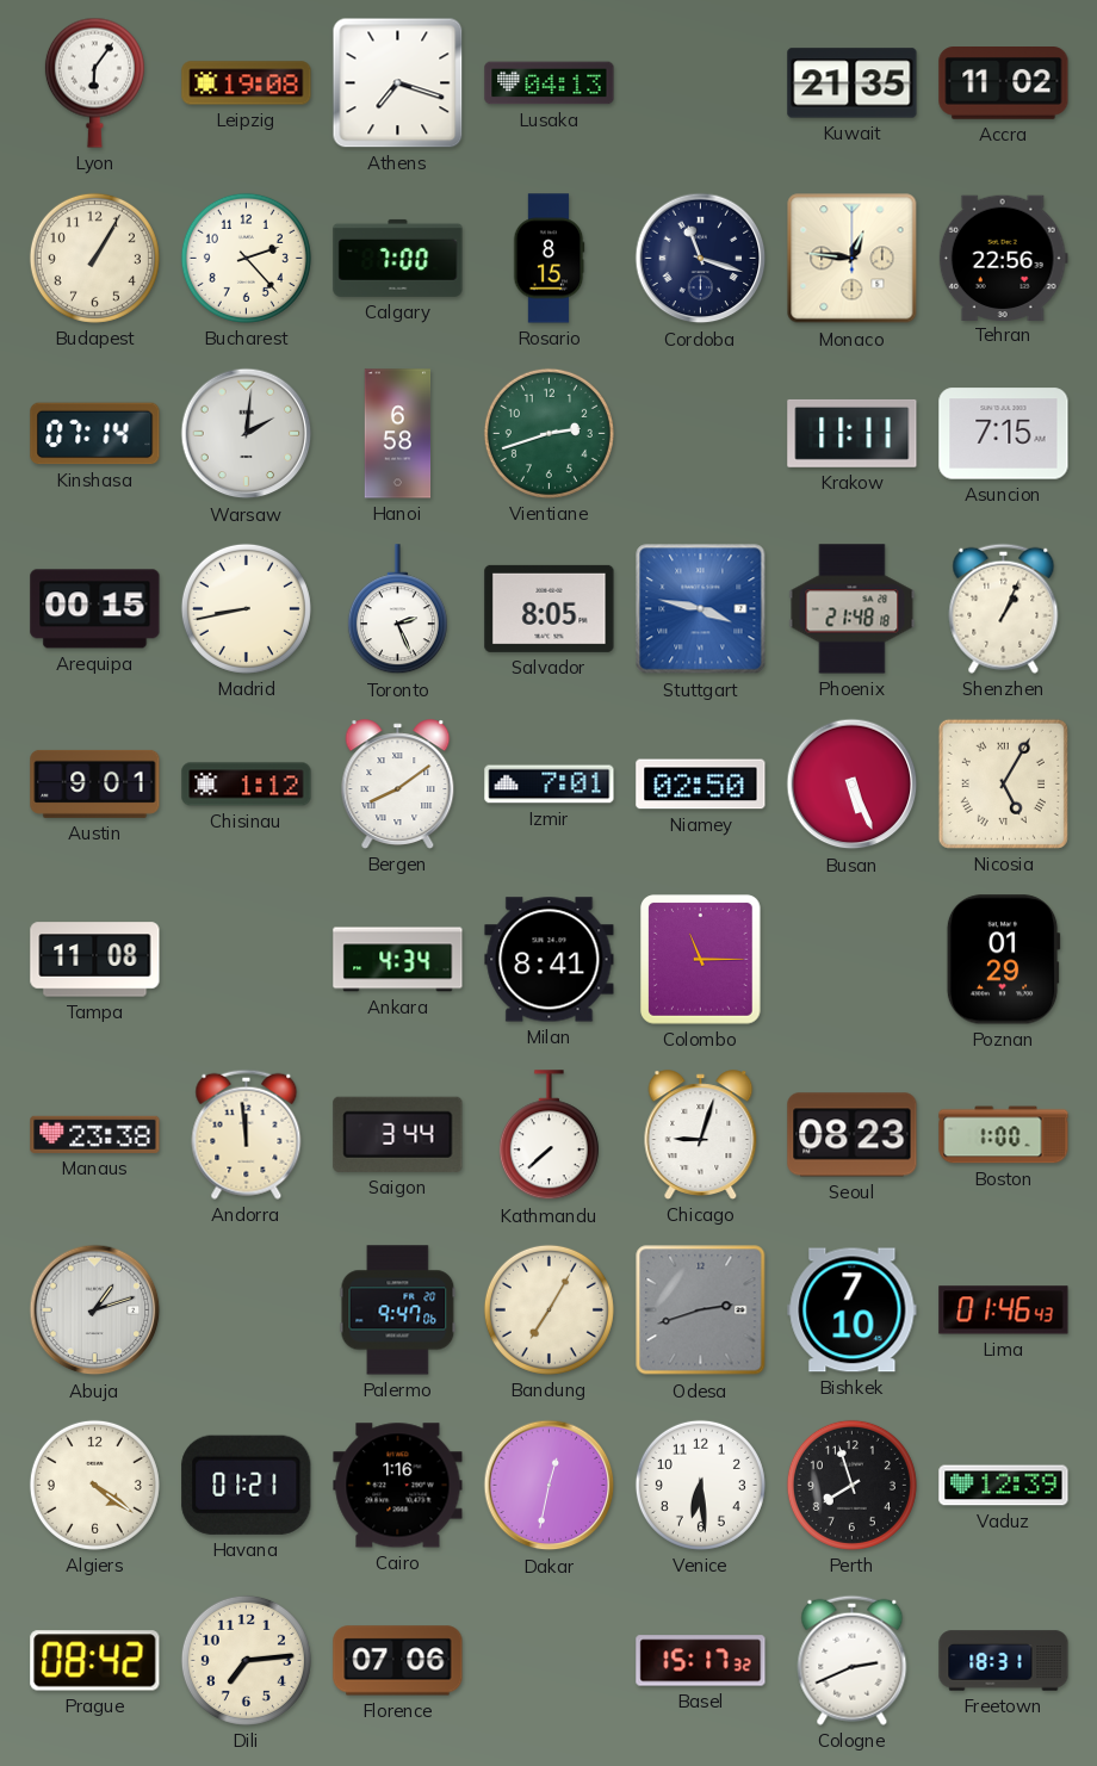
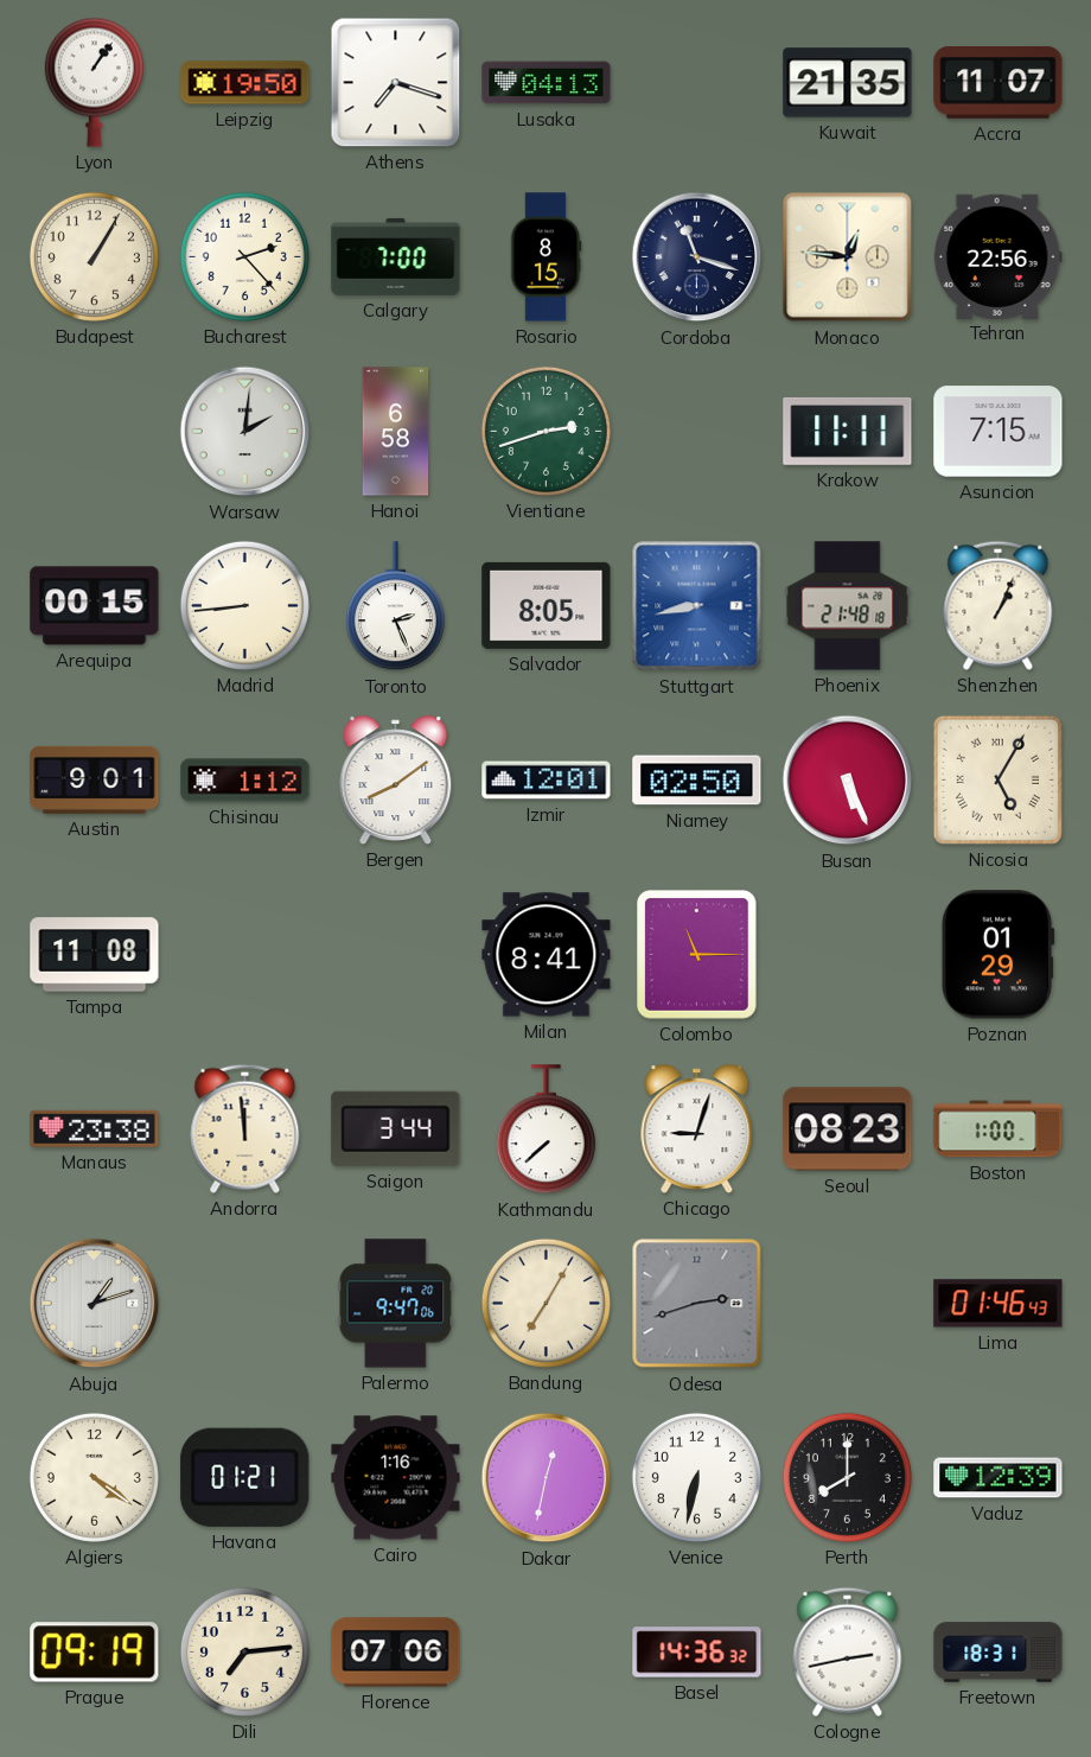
Lyon: 6:06 -> 1:06
Leipzig: 19:08 -> 19:50
Accra: 11:02 -> 11:07
Kinshasa: 07:14 -> none
Madrid: 8:43 -> 8:44
Stuttgart: 3:47 -> 8:43
Izmir: 7:01 -> 12:01
Ankara: 4:34 -> none
Bishkek: 7:10 -> none
Venice: 6:29 -> 6:32
Perth: 7:57 -> 8:00
Prague: 08:42 -> 09:19
Basel: 15:17 -> 14:36
Cologne: 2:41 -> 2:43
